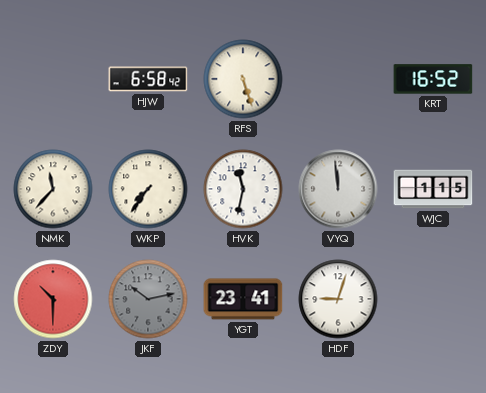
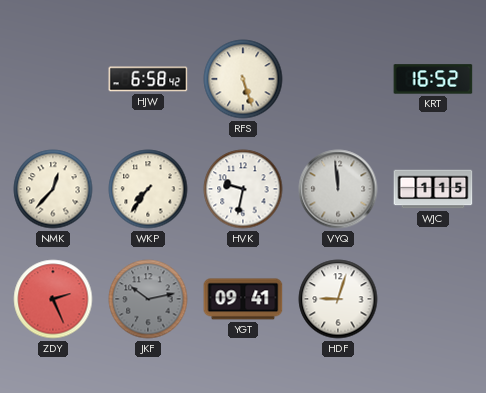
NMK: 11:37 -> 12:37
HVK: 11:32 -> 9:32
ZDY: 10:30 -> 2:26
YGT: 23:41 -> 09:41
